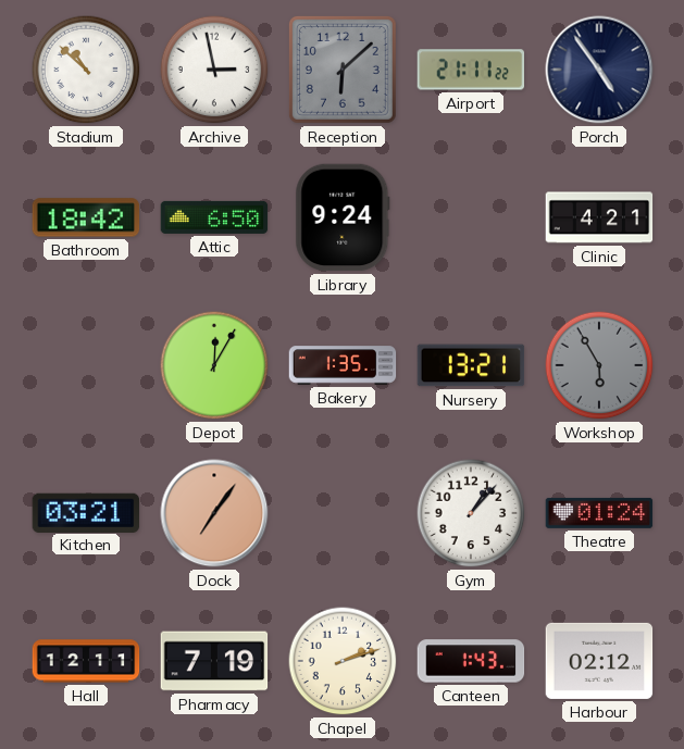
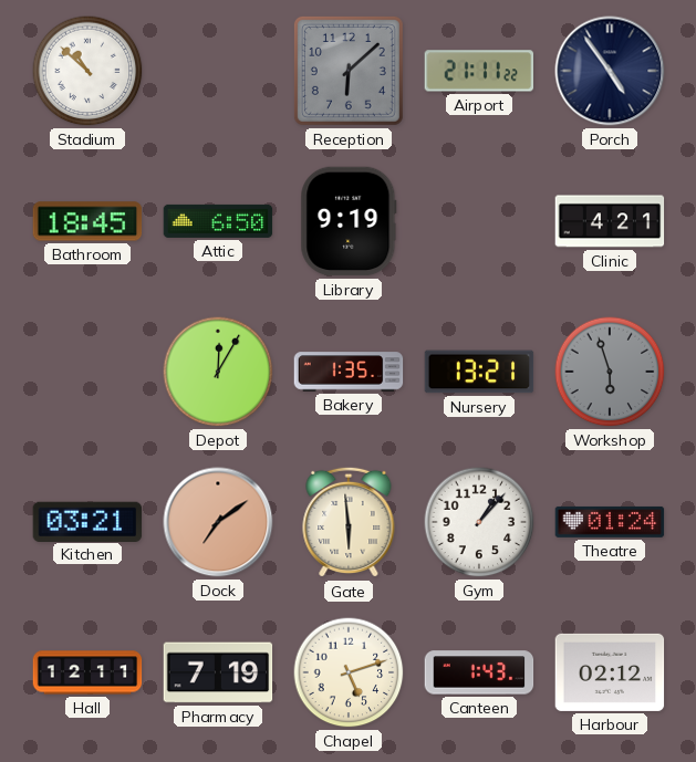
Archive: 2:58 -> none
Bathroom: 18:42 -> 18:45
Library: 9:24 -> 9:19
Workshop: 5:55 -> 5:57
Dock: 7:06 -> 7:09
Gate: none -> 5:59
Chapel: 2:12 -> 5:12
